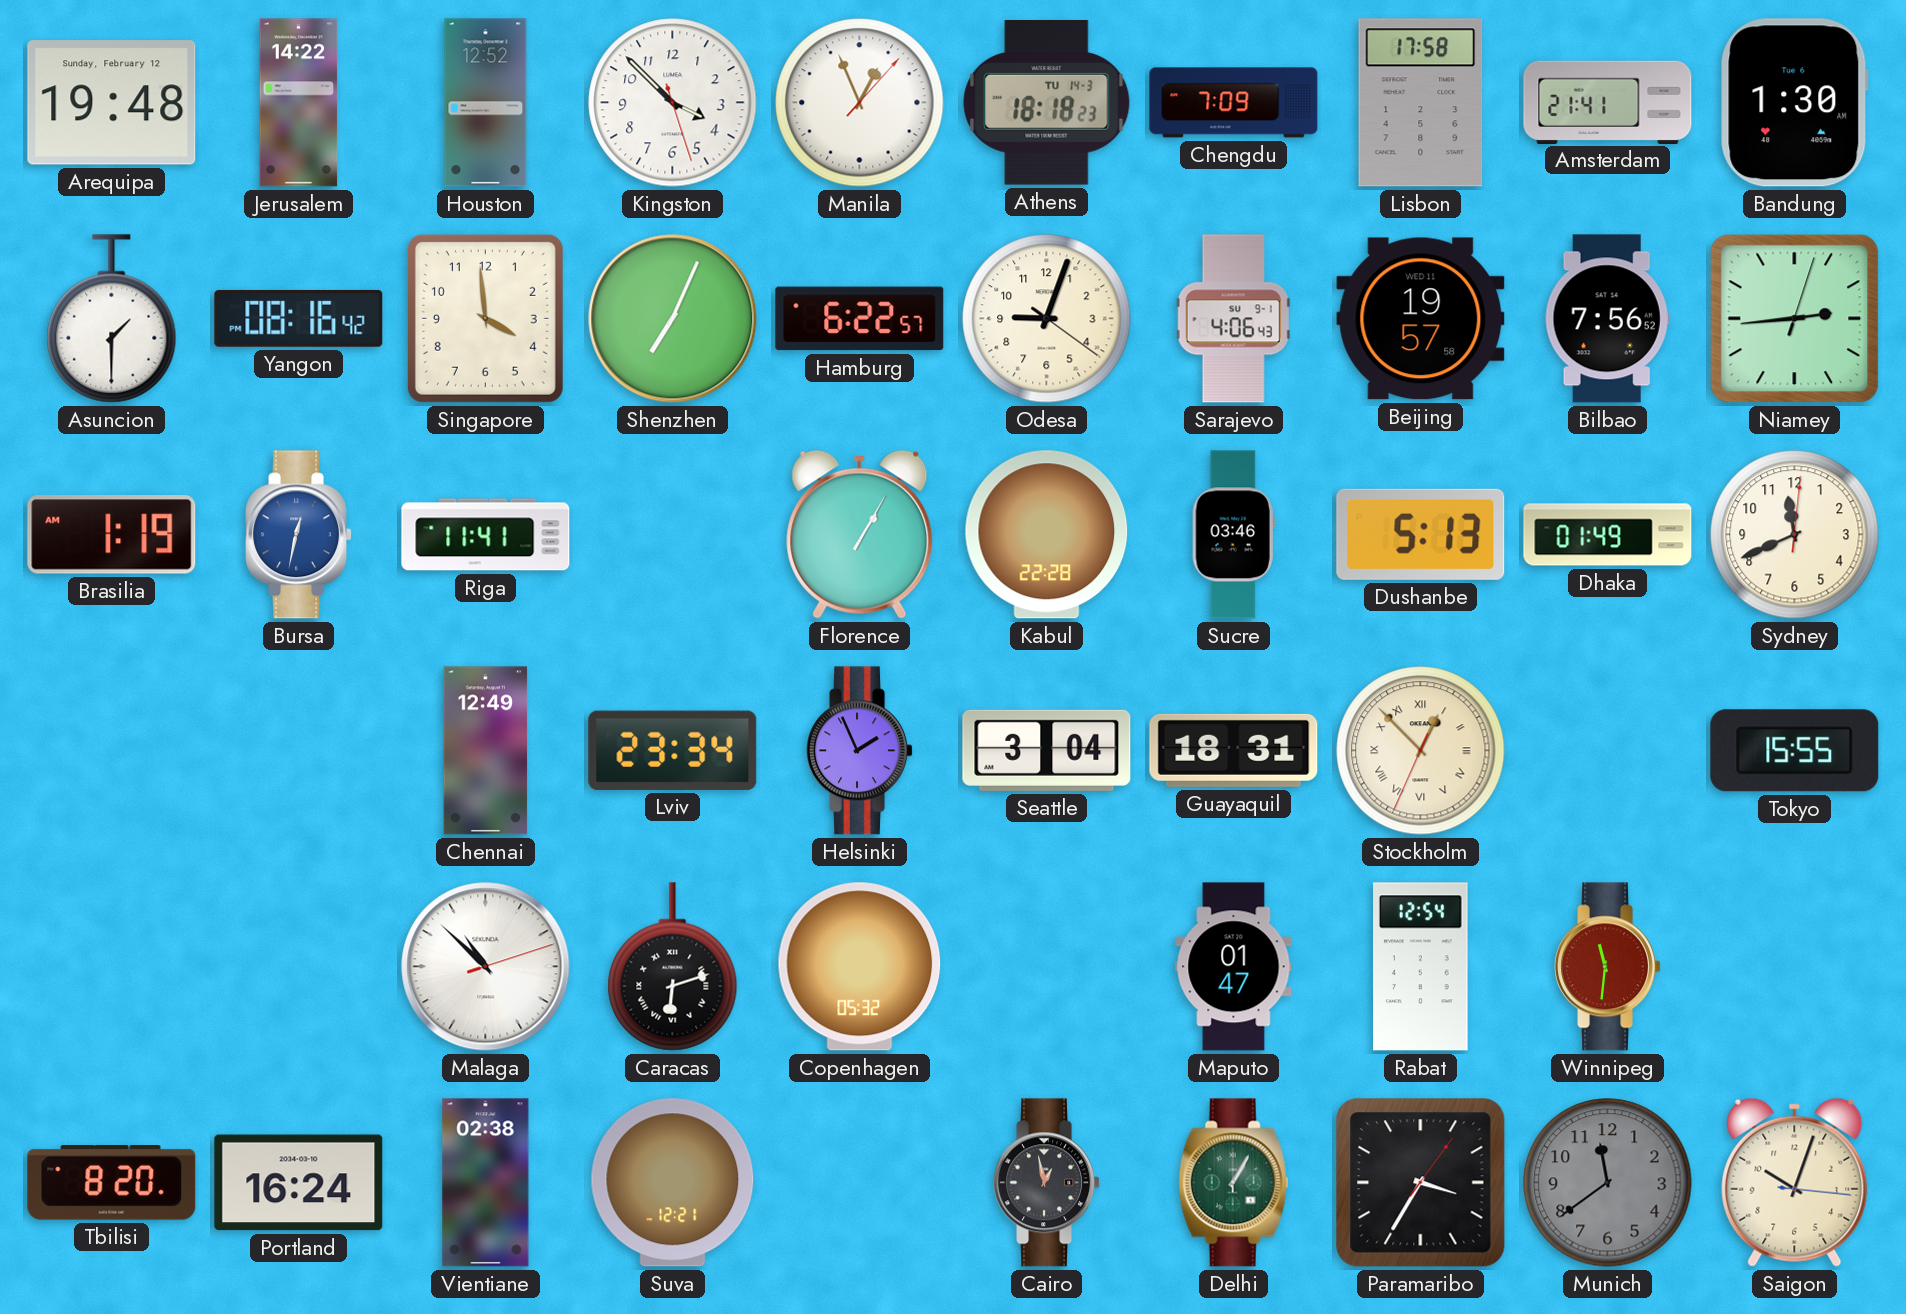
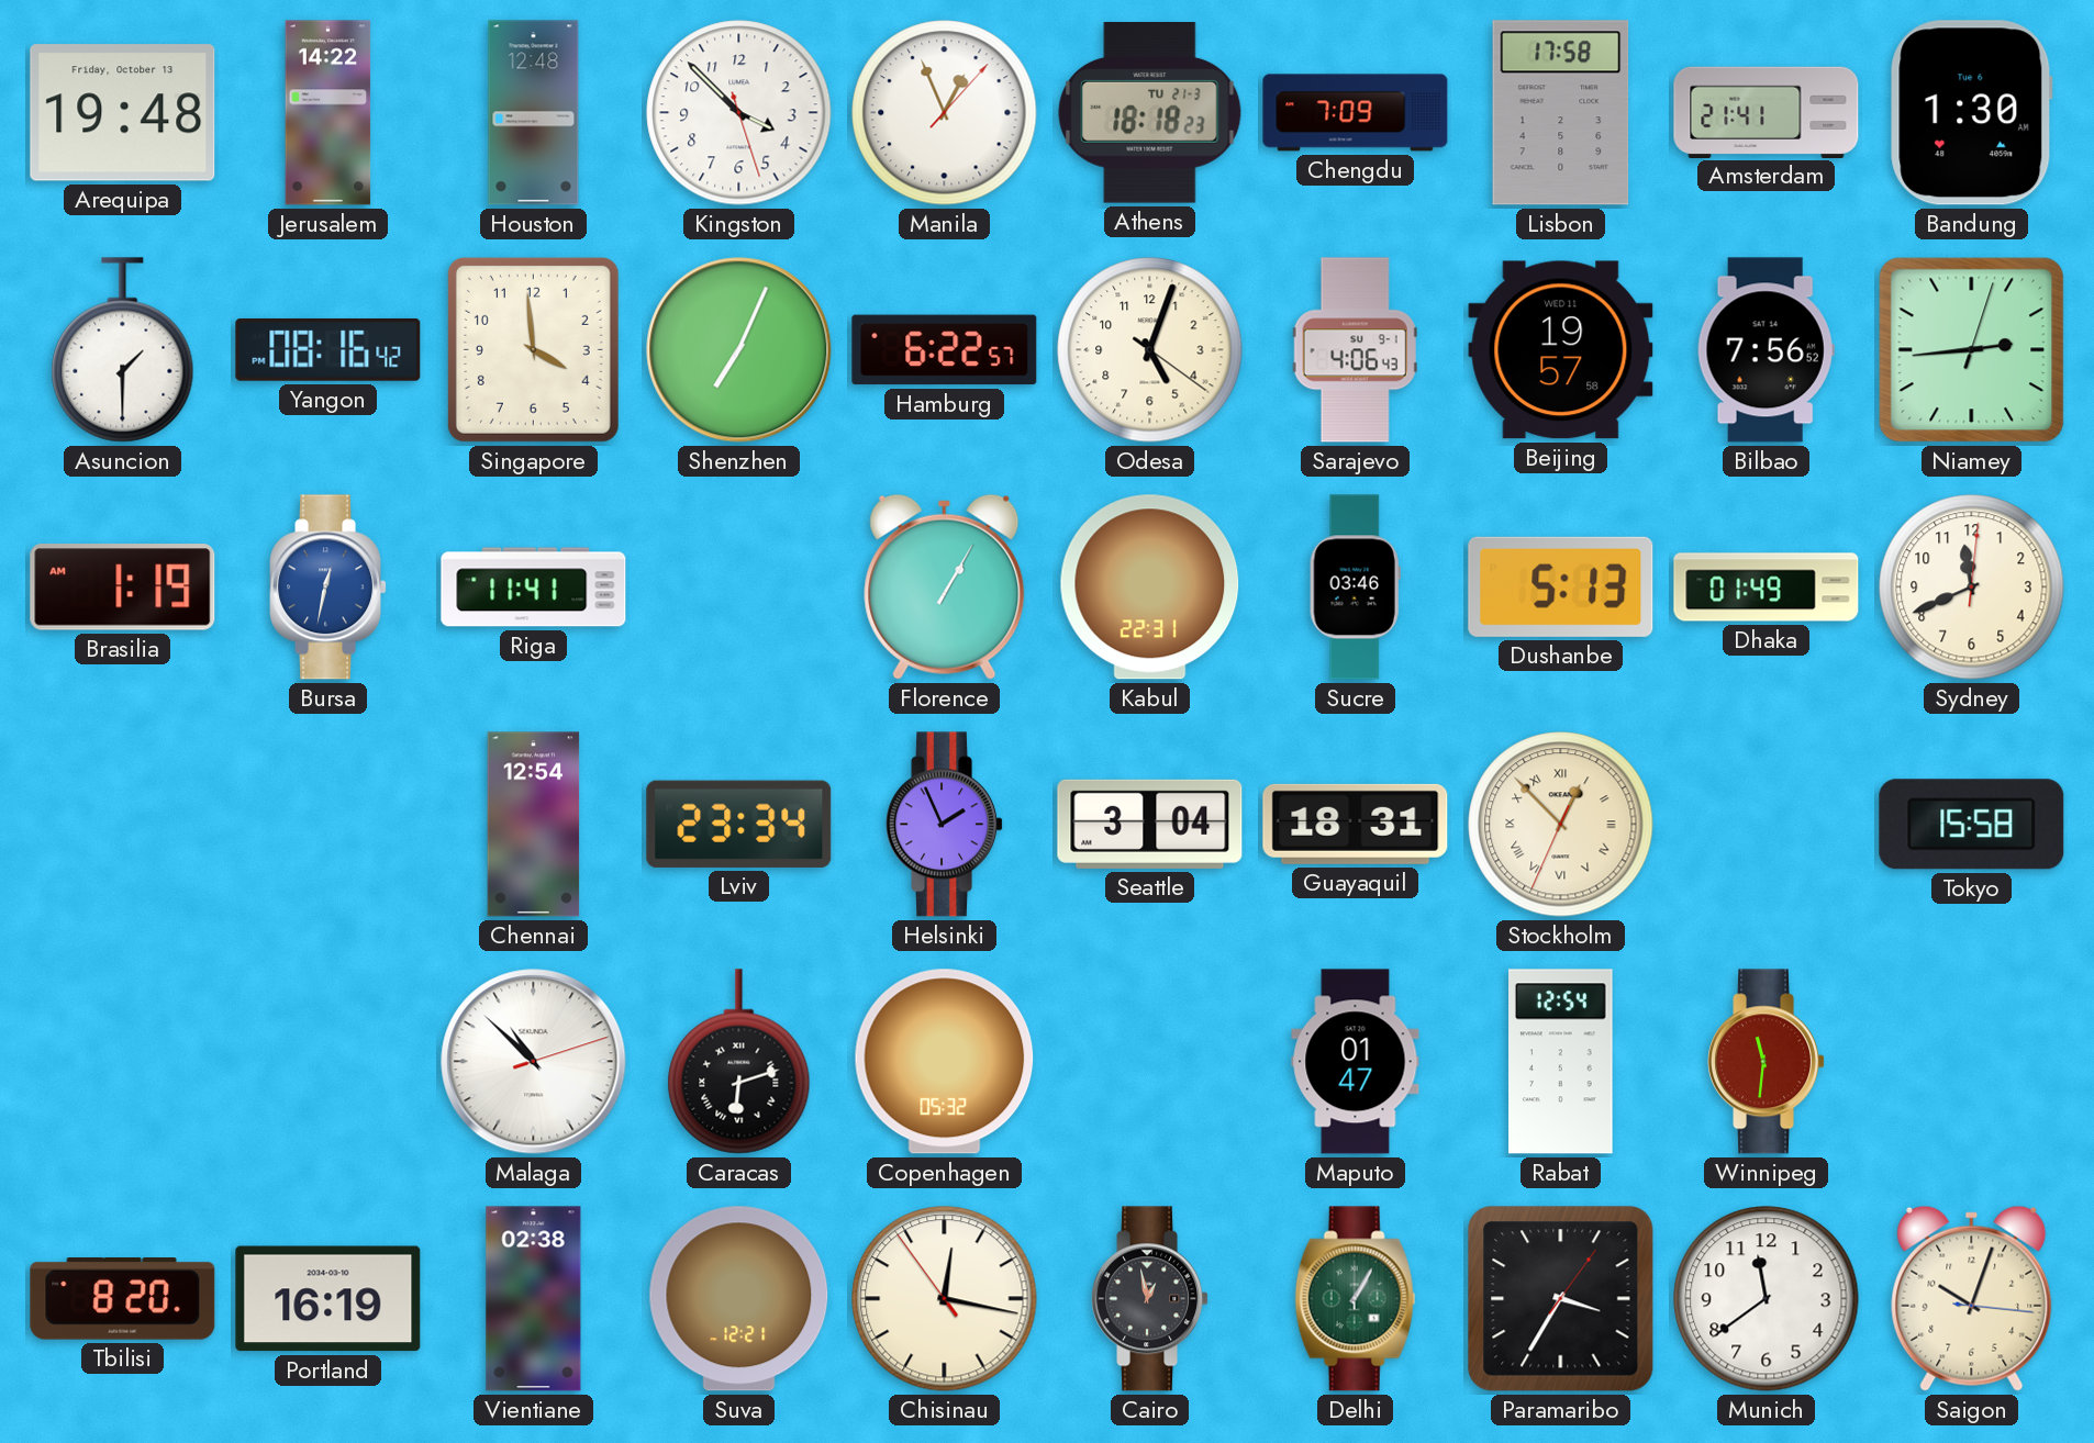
Arequipa date: Sunday, February 12 -> Friday, October 13
Houston: 12:52 -> 12:48
Athens date: TU 14-3 -> TU 21-3
Odesa: 9:03 -> 5:03
Kabul: 22:28 -> 22:31
Chennai: 12:49 -> 12:54
Tokyo: 15:55 -> 15:58
Portland: 16:24 -> 16:19
Chisinau: none -> 12:16
Munich dial: grey -> white
